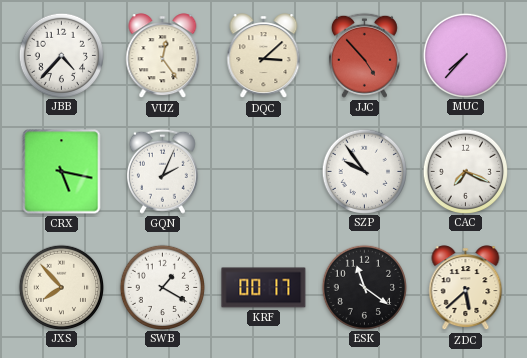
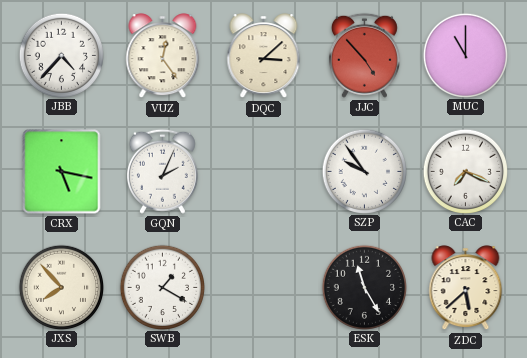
MUC: 7:37 -> 11:00
KRF: 00:17 -> none
ESK: 11:21 -> 11:25
